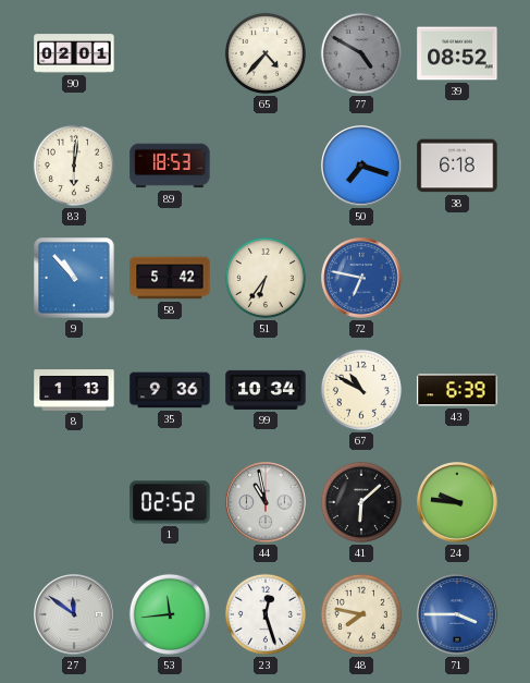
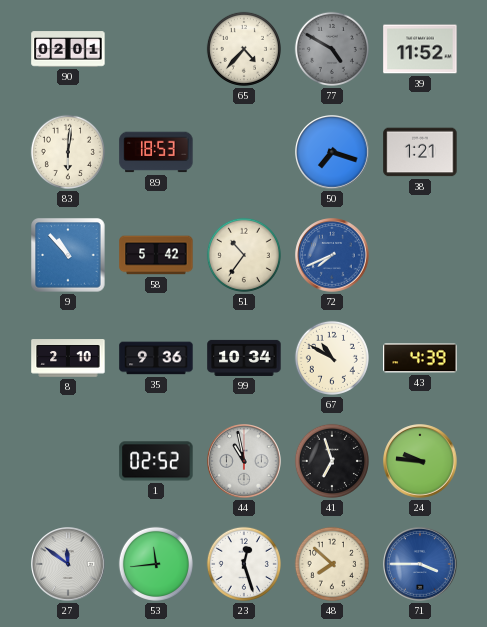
39: 08:52 -> 11:52
38: 6:18 -> 1:21
51: 6:36 -> 10:36
72: 6:47 -> 7:41
8: 1:13 -> 2:10
43: 6:39 -> 4:39
41: 6:08 -> 6:57
48: 7:47 -> 7:52
